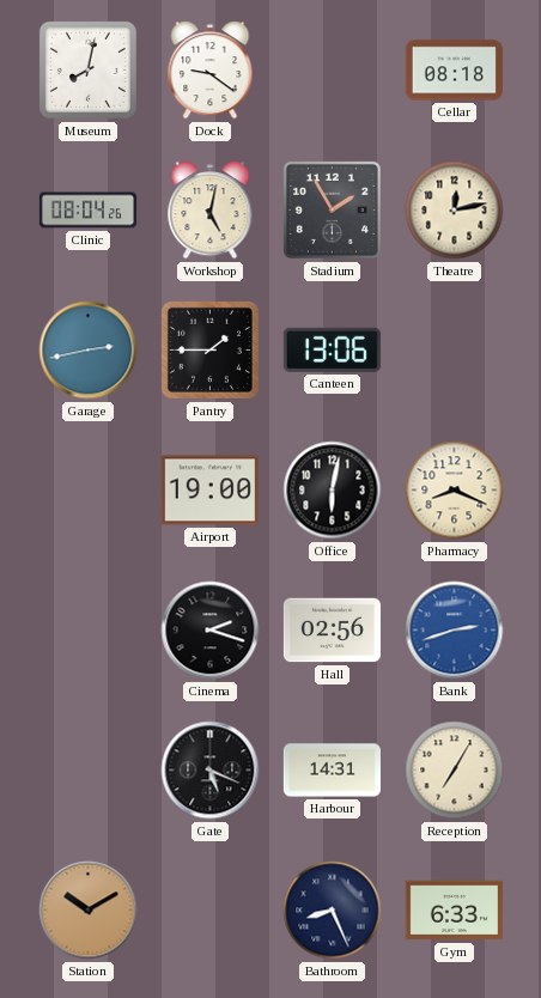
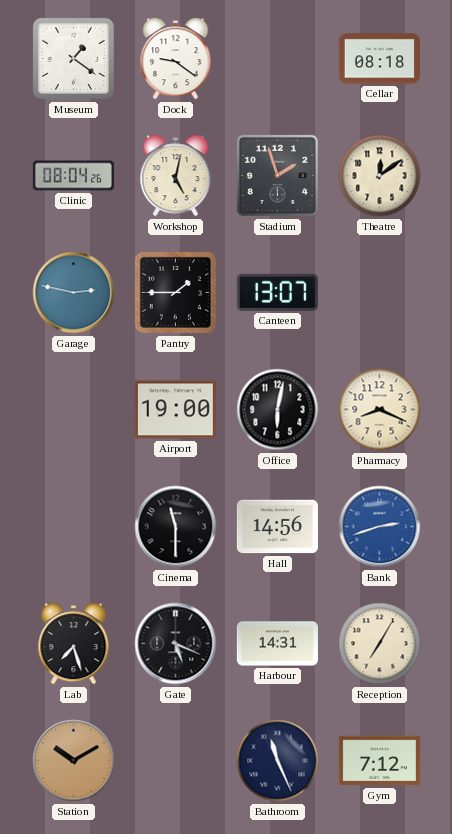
Museum: 8:02 -> 1:21
Stadium: 1:55 -> 1:57
Theatre: 12:13 -> 12:09
Garage: 2:43 -> 2:47
Canteen: 13:06 -> 13:07
Cinema: 2:18 -> 11:30
Hall: 02:56 -> 14:56
Lab: none -> 7:27
Bathroom: 8:26 -> 11:26
Gym: 6:33 -> 7:12
